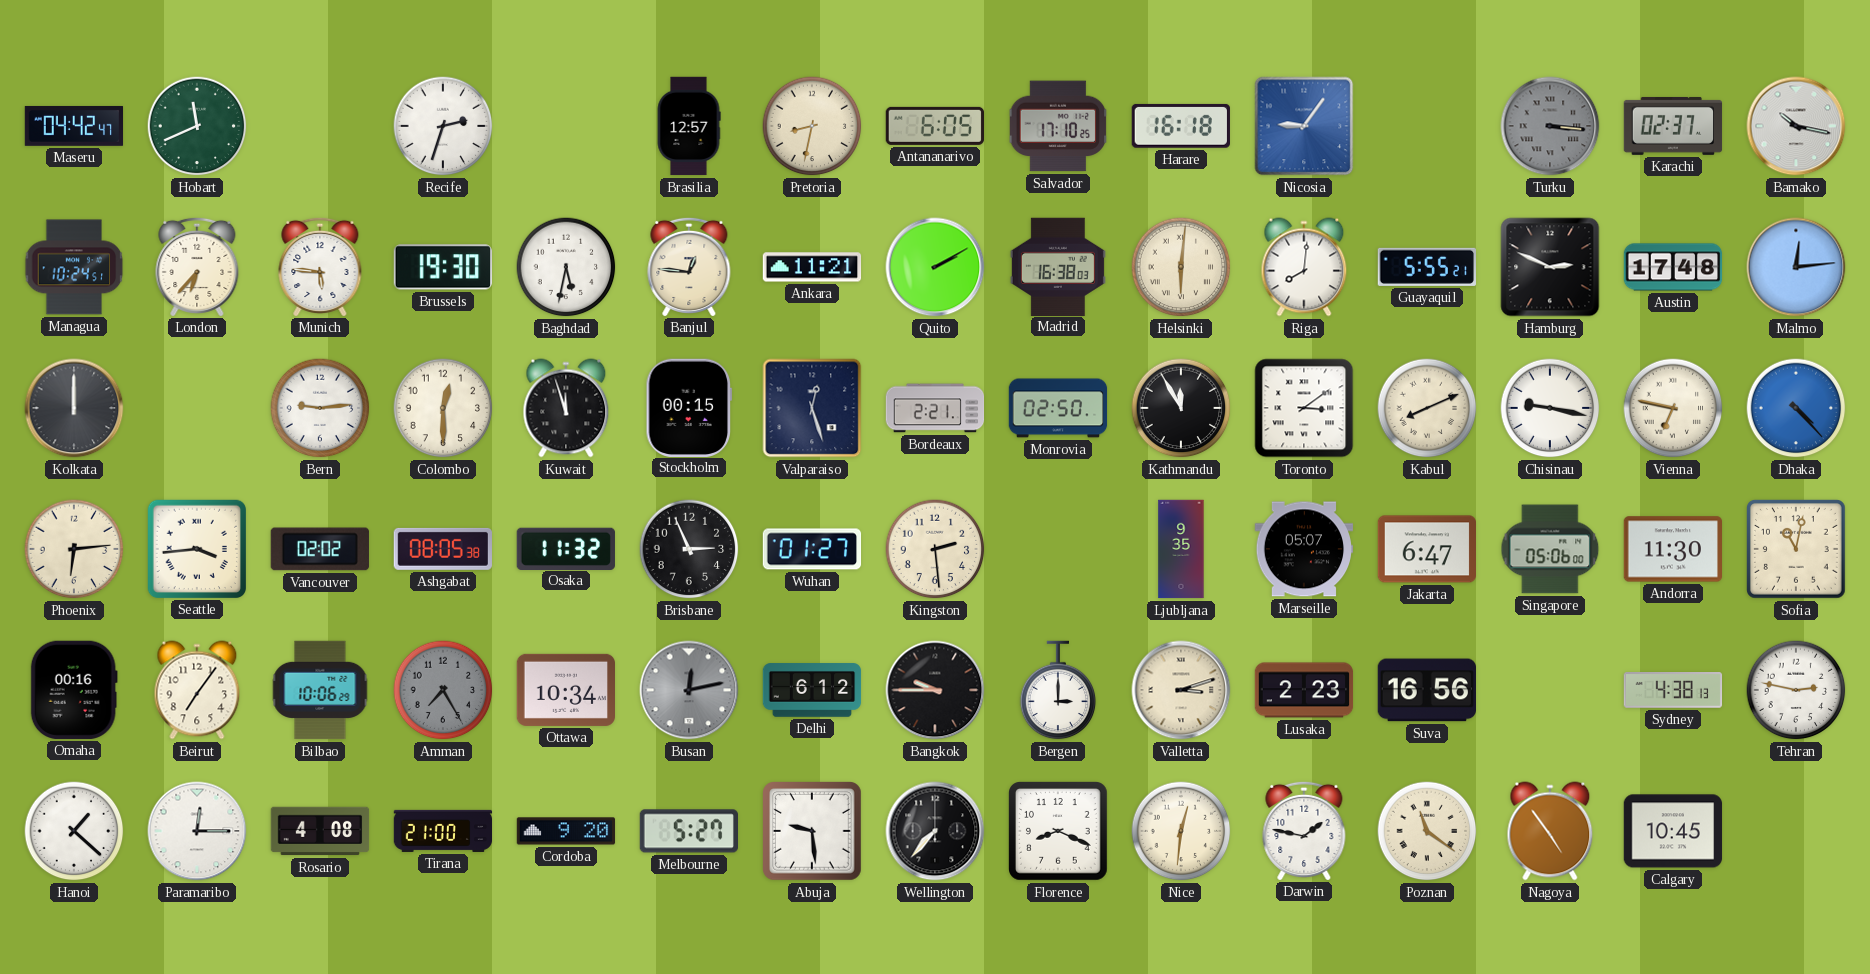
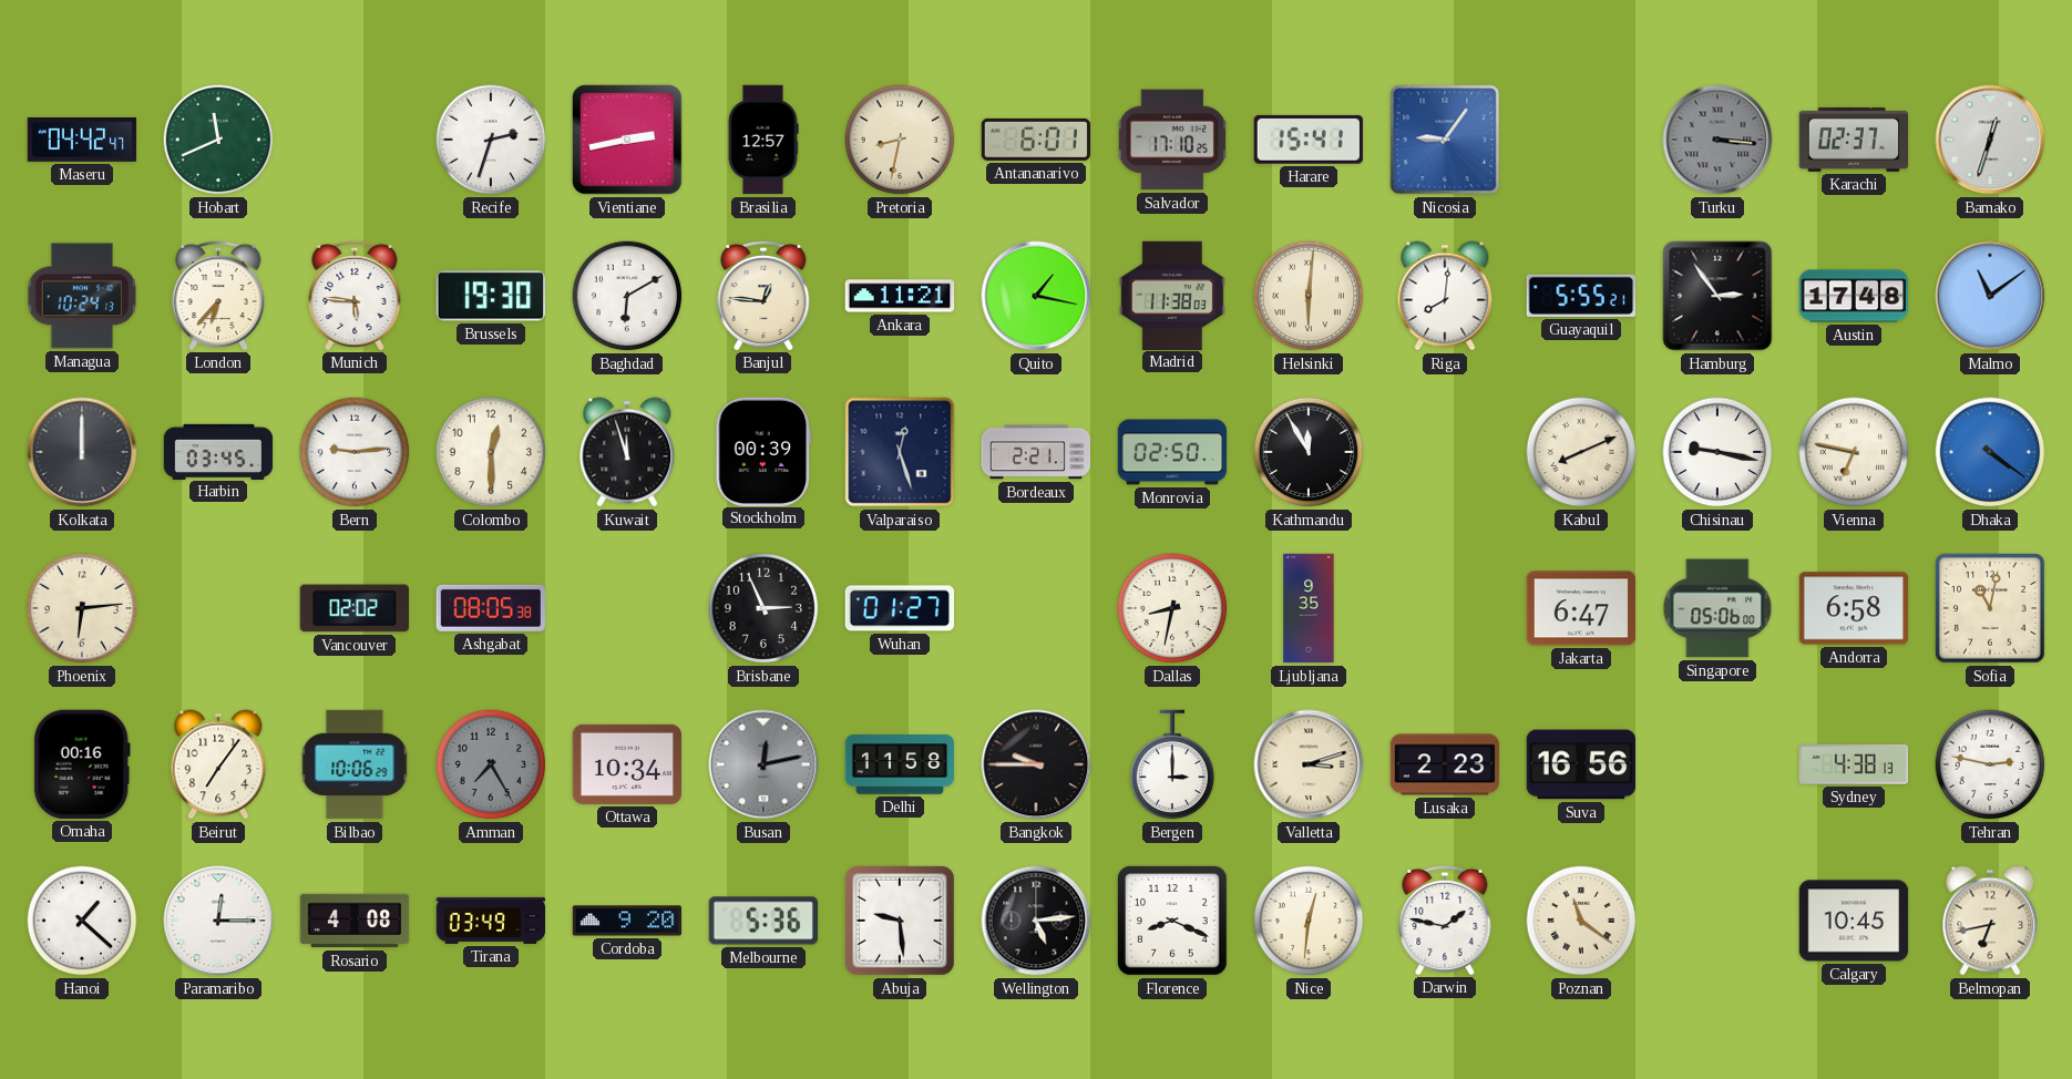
Vientiane: none -> 2:43
Antananarivo: 6:05 -> 6:01
Harare: 16:18 -> 15:41
Bamako: 10:17 -> 12:33
Managua: 10:24:51 -> 10:24:13
Baghdad: 5:32 -> 6:10
Quito: 2:10 -> 1:17
Madrid: 16:38 -> 11:38
Hamburg: 2:49 -> 2:54
Malmo: 12:14 -> 11:09
Harbin: none -> 03:45
Stockholm: 00:15 -> 00:39
Toronto: 3:09 -> none
Dhaka: 4:23 -> 4:21
Seattle: 3:44 -> none
Osaka: 11:32 -> none
Kingston: 2:29 -> none
Dallas: none -> 8:32
Marseille: 05:07 -> none
Andorra: 11:30 -> 6:58
Delhi: 6:12 -> 11:58
Tirana: 21:00 -> 03:49
Melbourne: 5:27 -> 5:36
Wellington: 7:37 -> 5:14
Nagoya: 4:54 -> none
Belmopan: none -> 6:43
